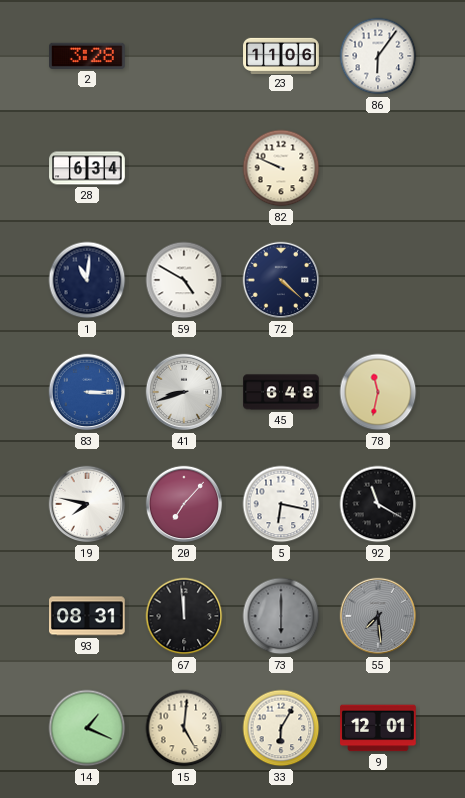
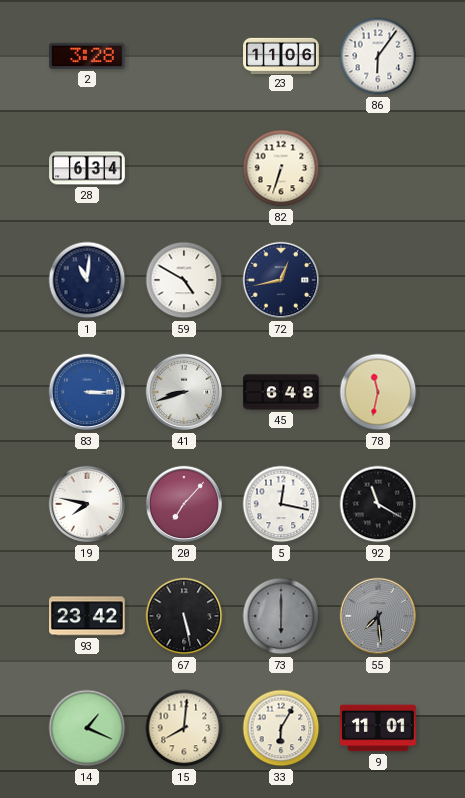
82: 9:49 -> 6:33
72: 4:22 -> 12:43
5: 6:17 -> 12:17
93: 08:31 -> 23:42
67: 11:59 -> 5:28
15: 5:01 -> 8:01
9: 12:01 -> 11:01
